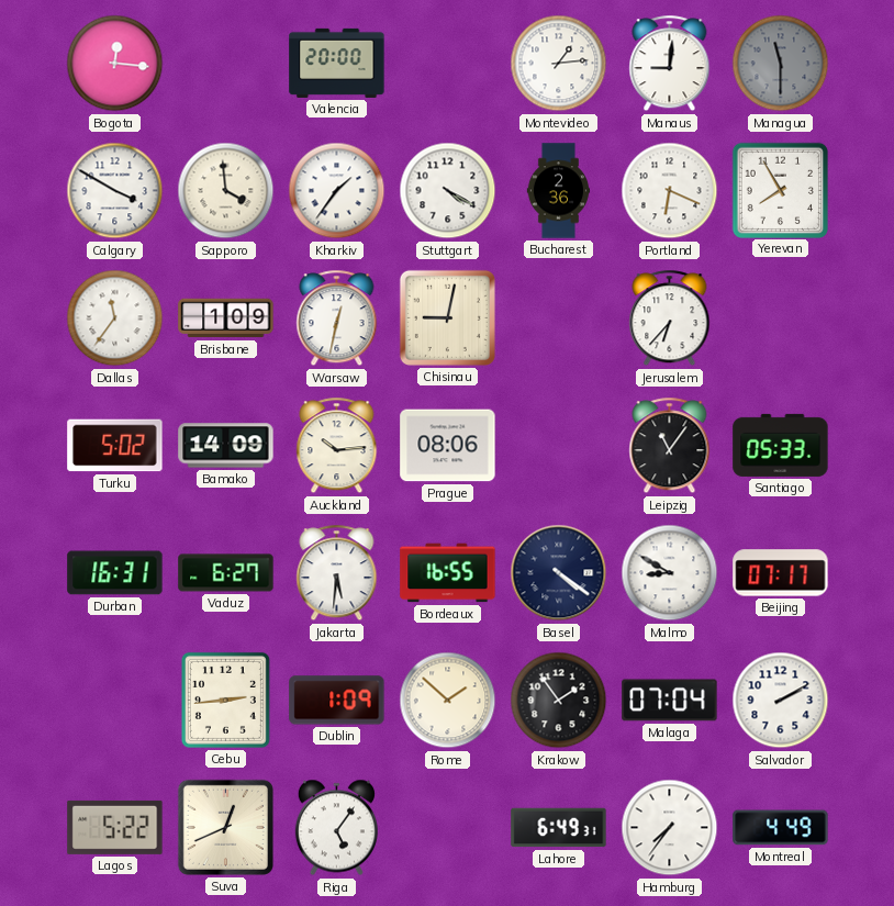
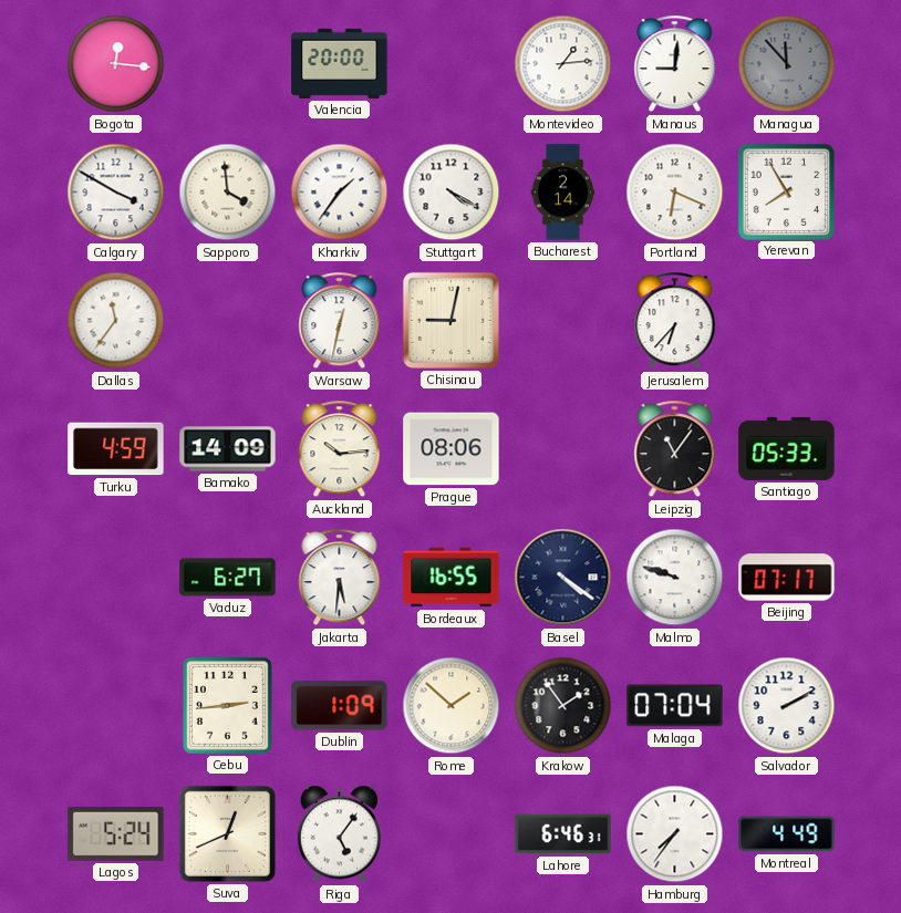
Managua: 11:30 -> 11:53
Bucharest: 2:36 -> 2:14
Brisbane: 1:09 -> none
Turku: 5:02 -> 4:59
Durban: 16:31 -> none
Malmo: 8:50 -> 9:48
Lagos: 5:22 -> 5:24
Lahore: 6:49 -> 6:46
